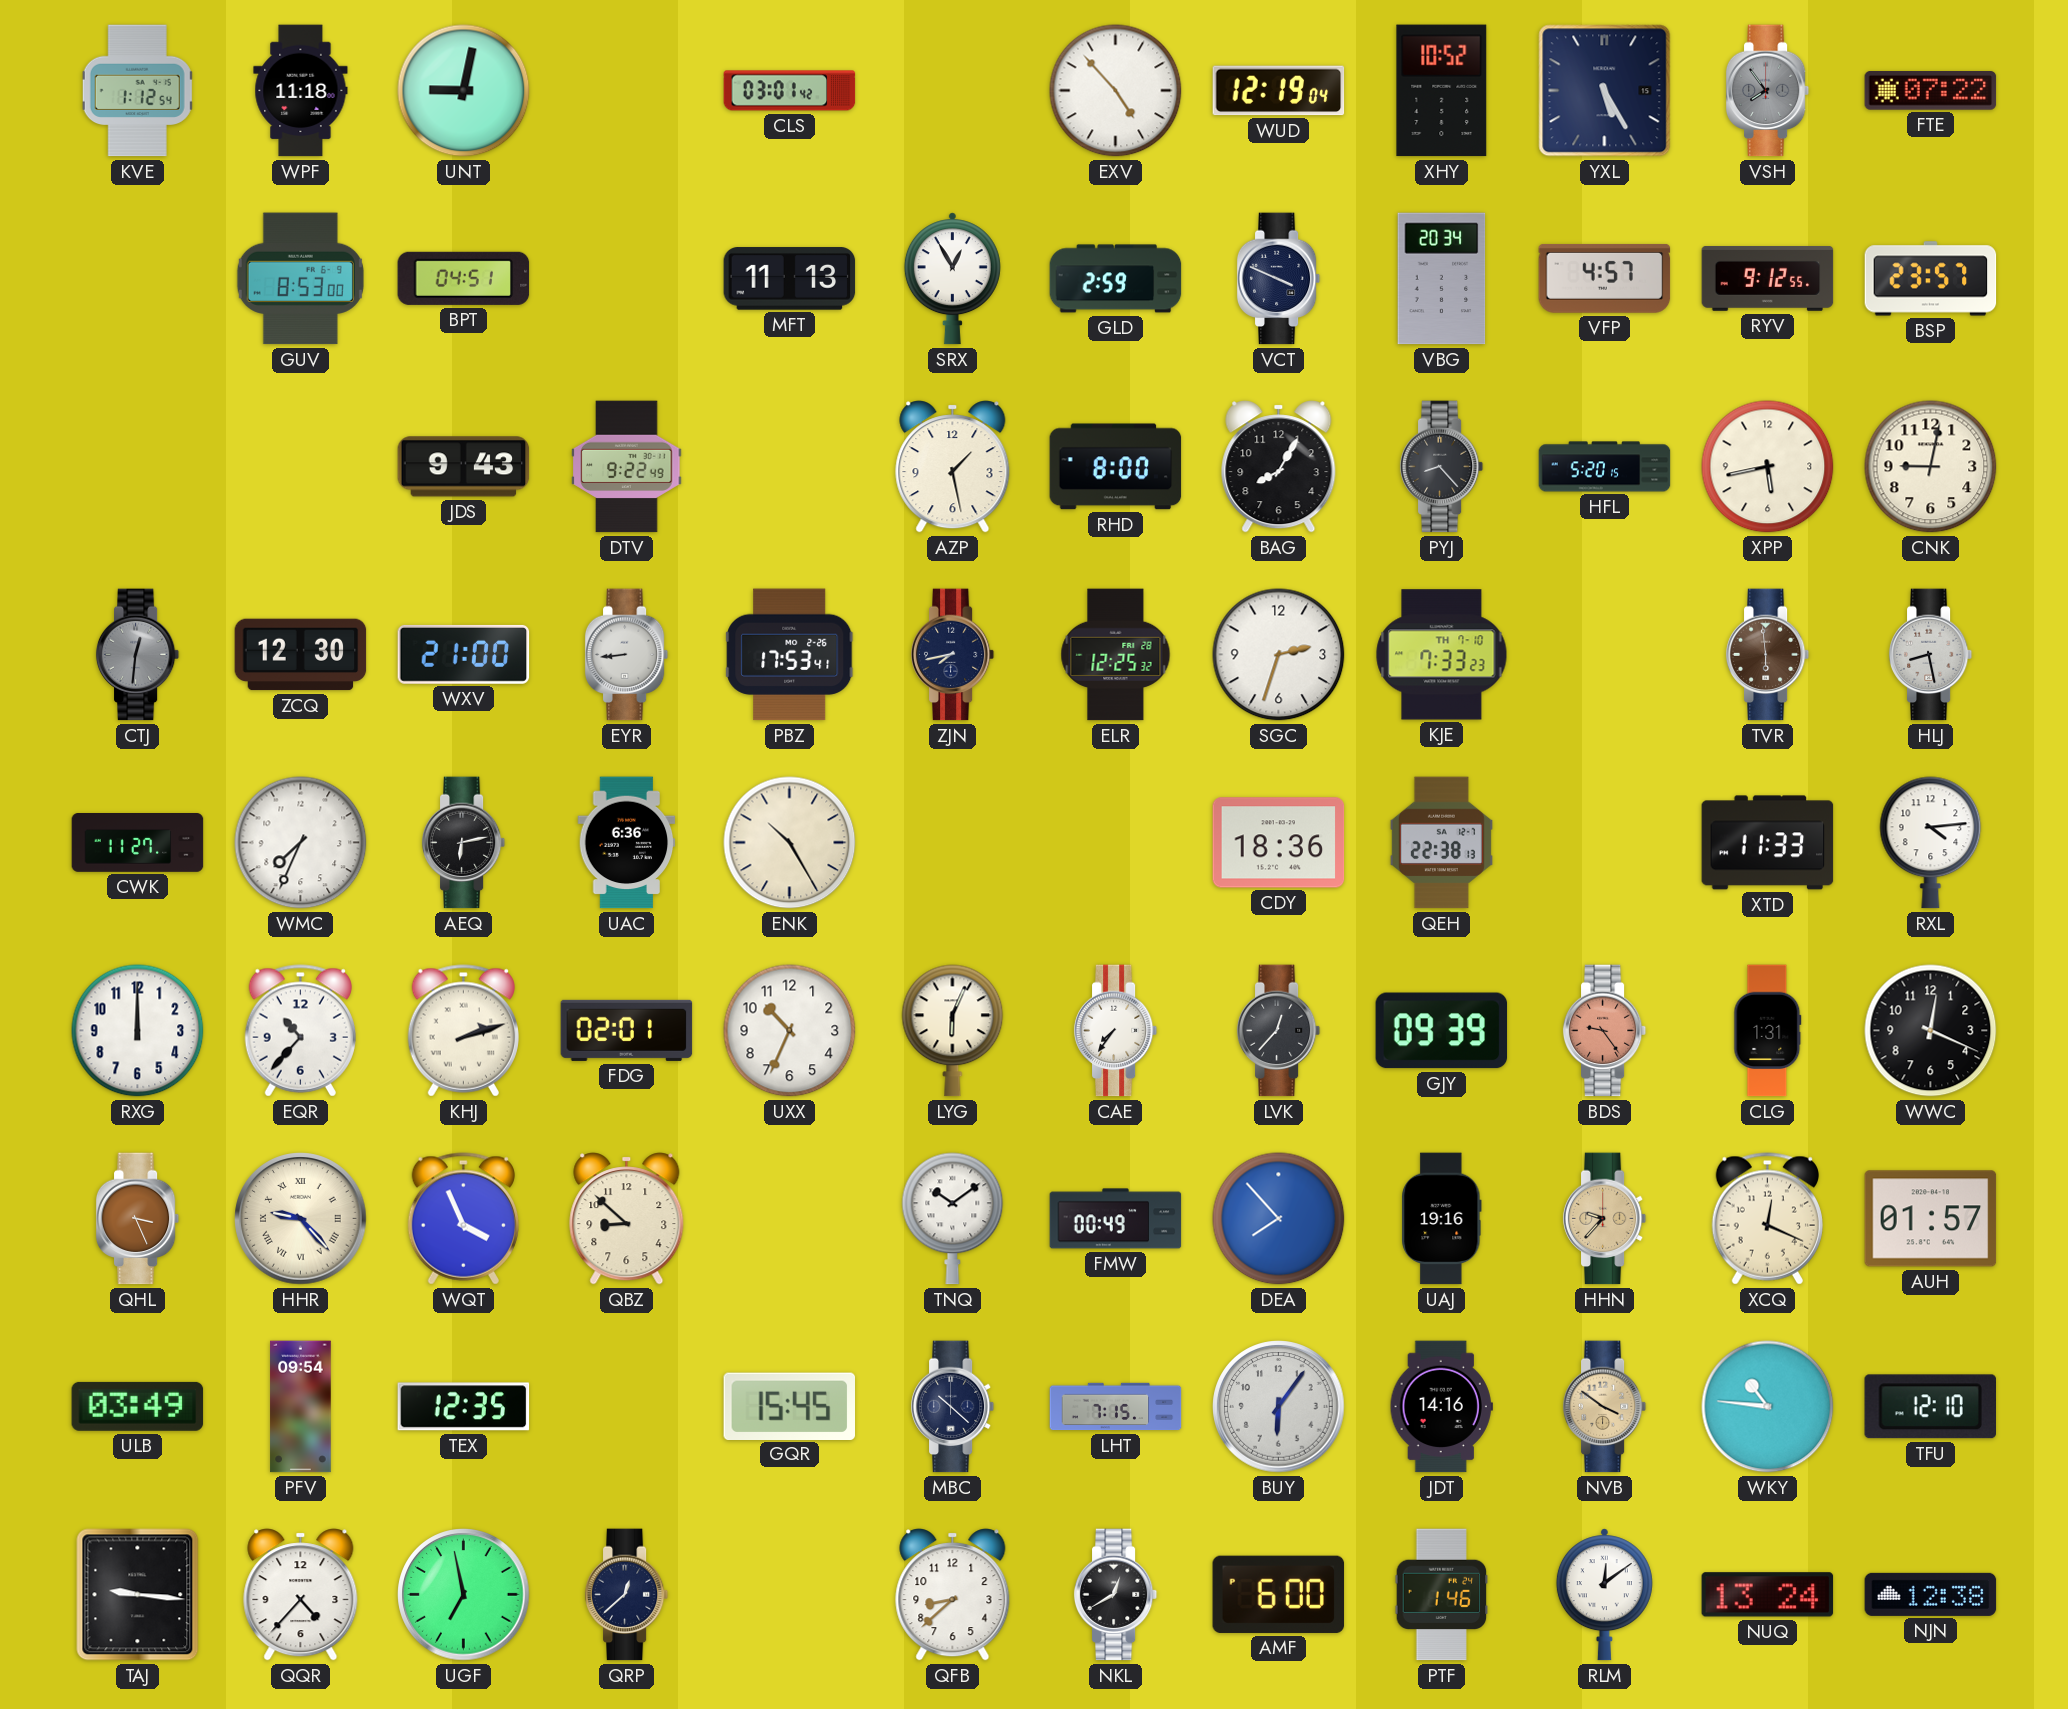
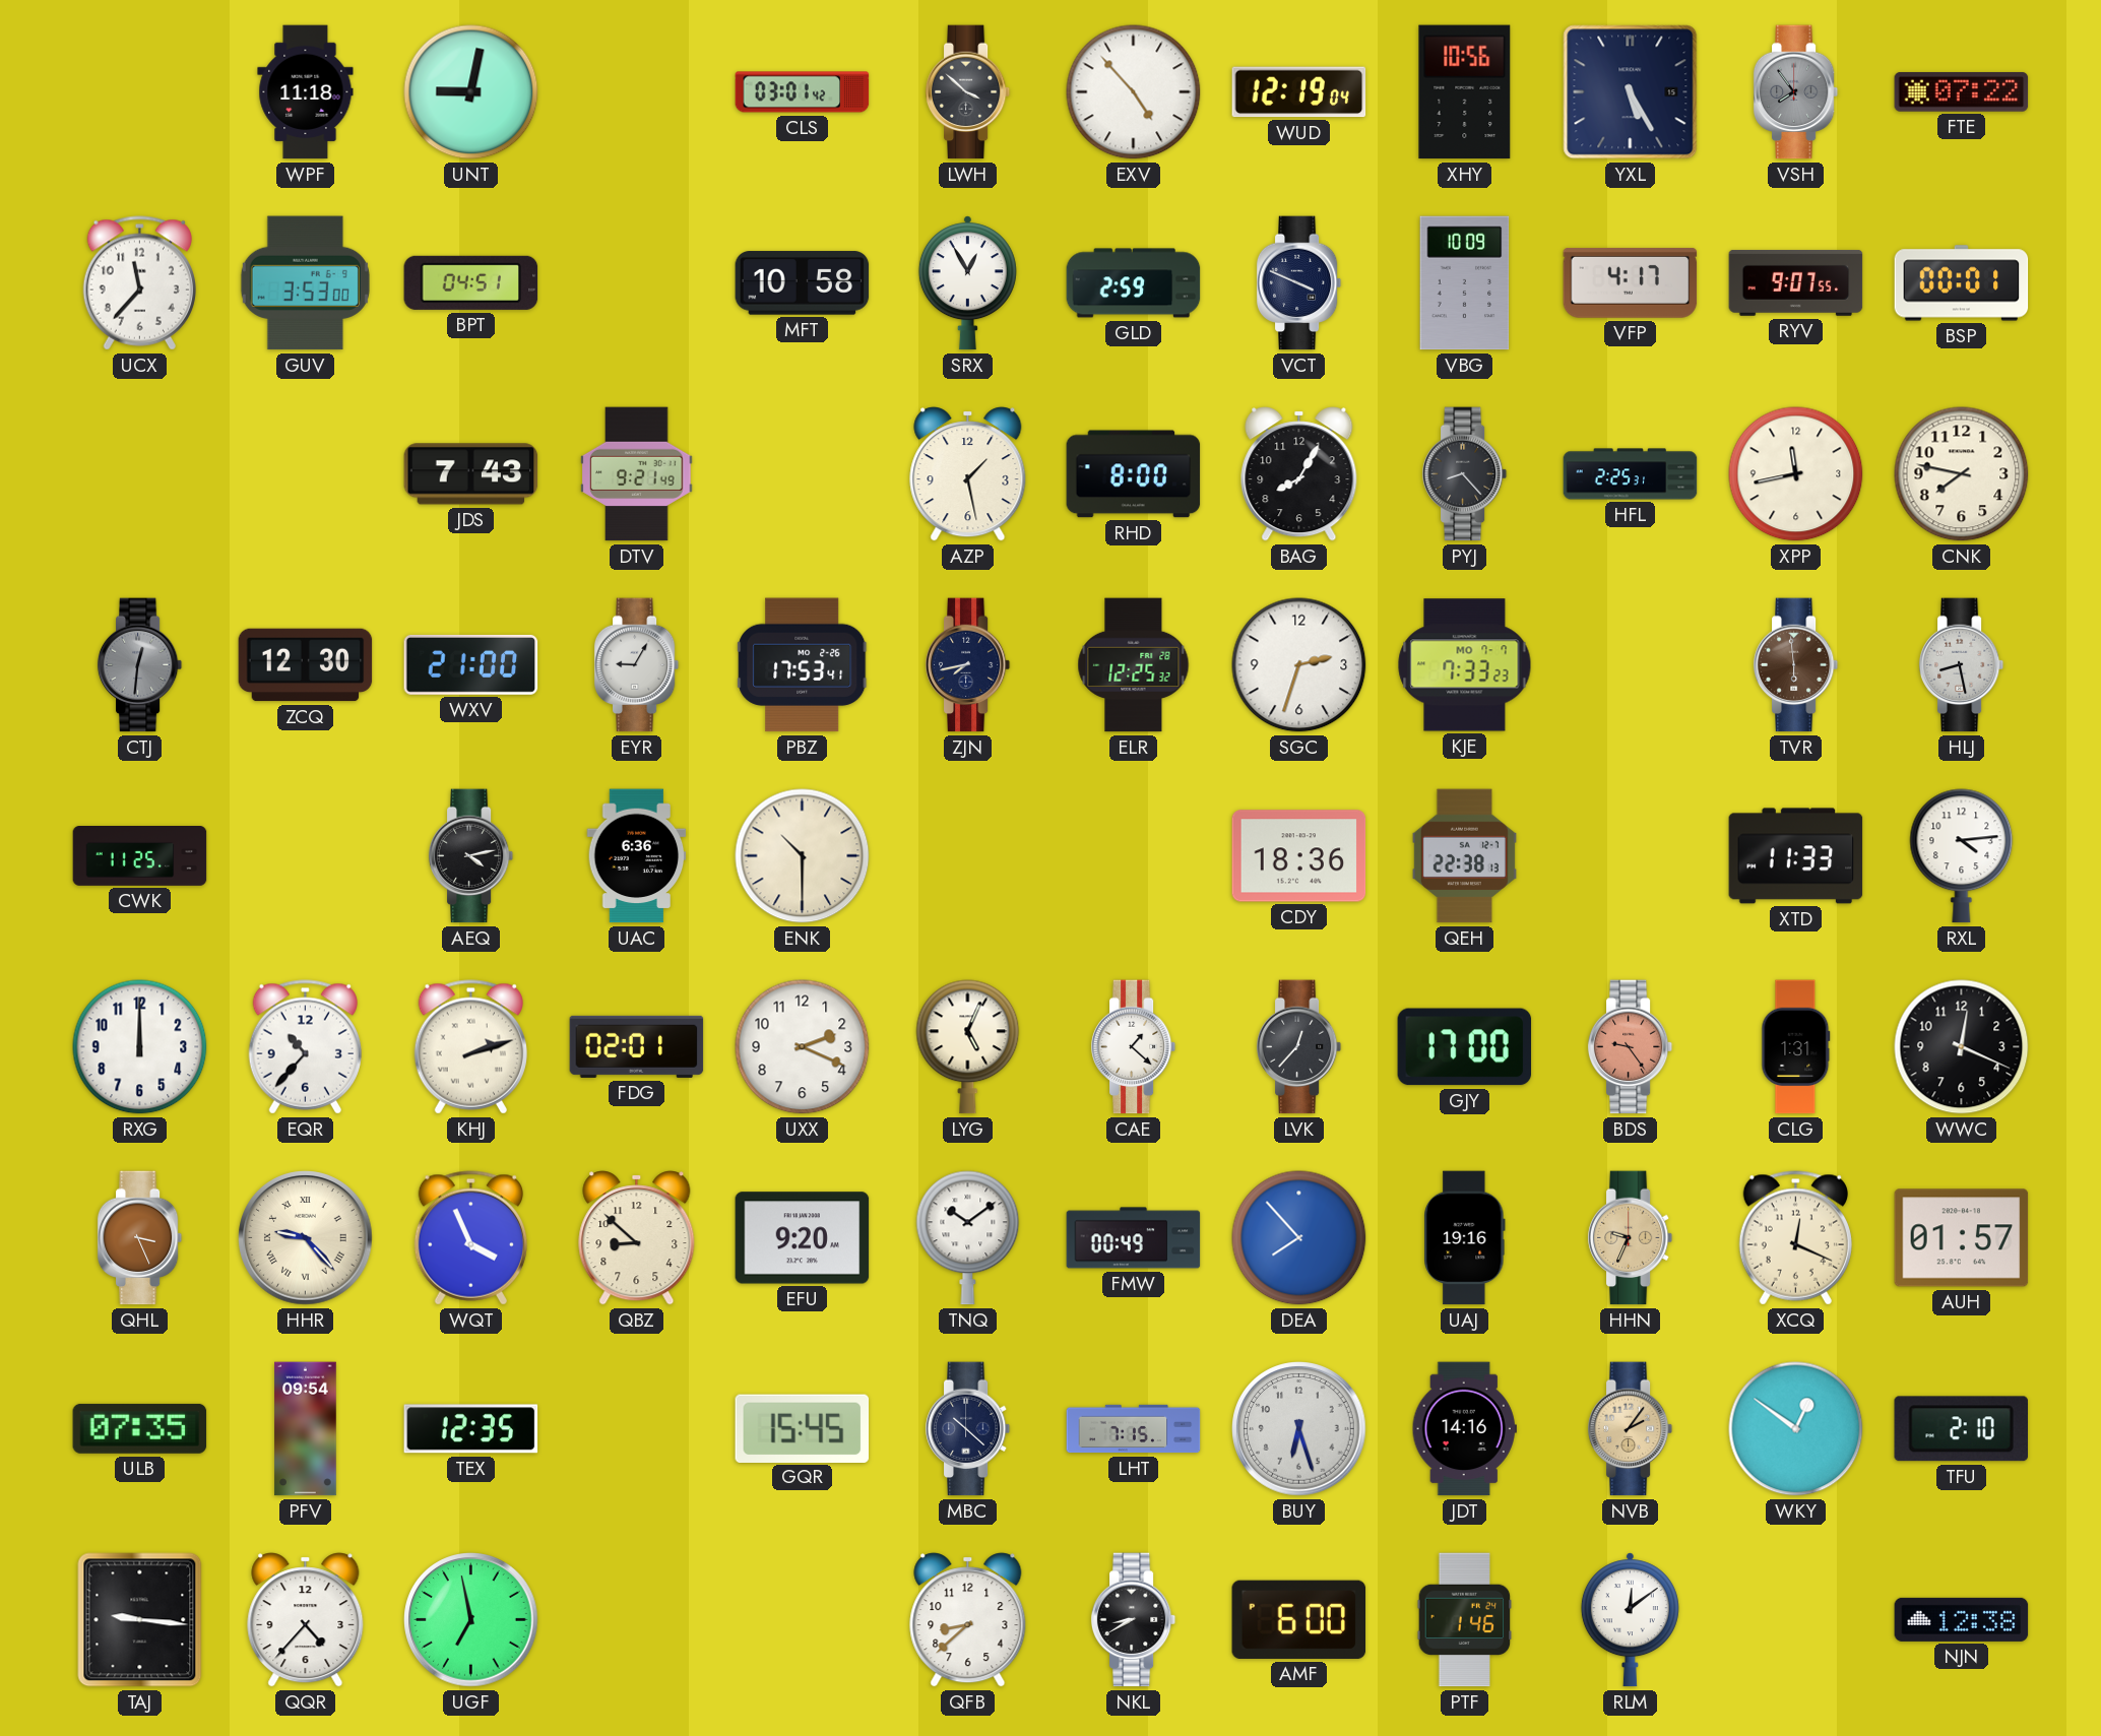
KVE: 1:12 -> none
LWH: none -> 3:52
XHY: 10:52 -> 10:56
UCX: none -> 11:37
GUV: 8:53 -> 3:53
MFT: 11:13 -> 10:58
VBG: 20:34 -> 10:09
VFP: 4:57 -> 4:17
RYV: 9:12 -> 9:07
BSP: 23:57 -> 00:01
JDS: 9:43 -> 7:43
DTV: 9:22 -> 9:21
HFL: 5:20 -> 2:25
XPP: 5:43 -> 11:43
CNK: 9:02 -> 7:47
EYR: 8:44 -> 9:05
KJE date: TH 7-10 -> MO 7-7
CWK: 11:27 -> 11:25
WMC: 7:34 -> none
AEQ: 6:13 -> 4:13
ENK: 10:25 -> 10:30
UXX: 10:34 -> 2:19
LYG: 6:04 -> 5:04
CAE: 7:36 -> 1:22
GJY: 09:39 -> 17:00
EFU: none -> 9:20
HHN: 9:37 -> 9:34
ULB: 03:49 -> 07:35
BUY: 6:06 -> 6:27
NVB: 3:51 -> 2:06
WKY: 10:46 -> 12:51
TFU: 12:10 -> 2:10
QRP: 12:38 -> none
NKL: 12:40 -> 8:40
NUQ: 13:24 -> none
